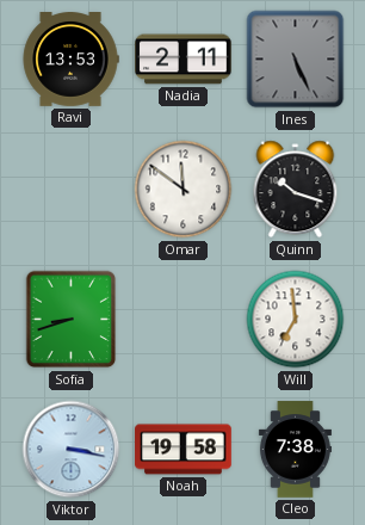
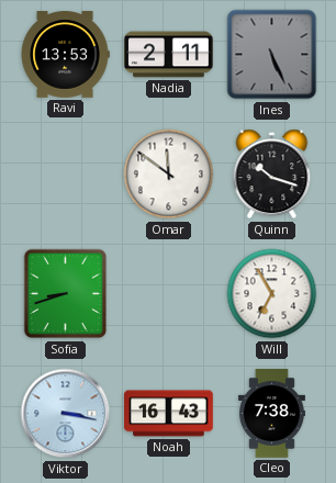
Will: 6:59 -> 6:55
Noah: 19:58 -> 16:43
